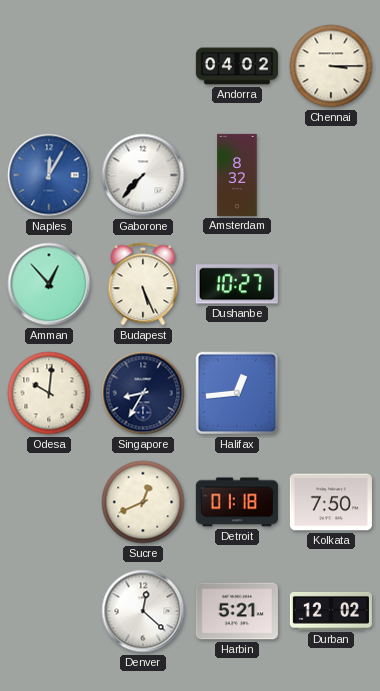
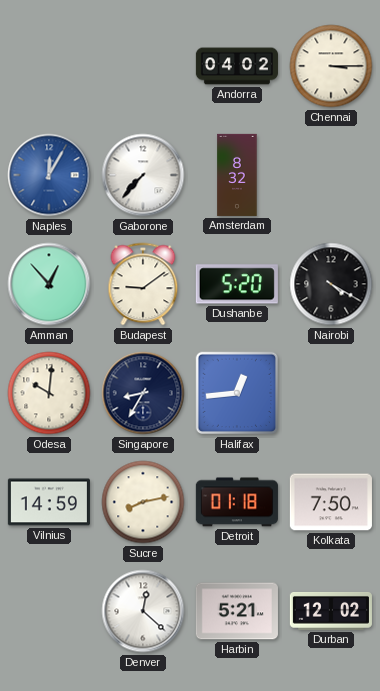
Budapest: 5:26 -> 9:09
Dushanbe: 10:27 -> 5:20
Nairobi: none -> 4:20
Vilnius: none -> 14:59
Sucre: 12:41 -> 8:13
